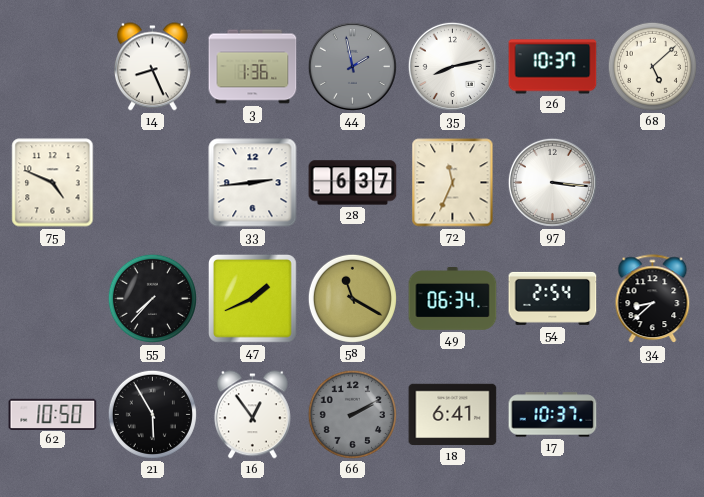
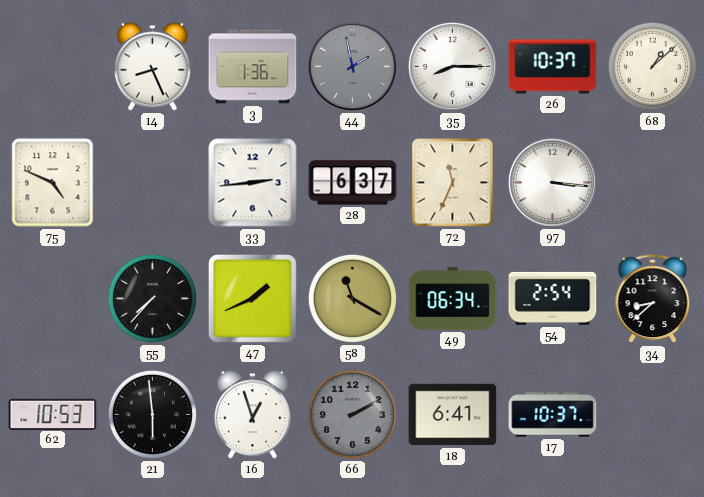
35: 8:13 -> 8:15
68: 5:08 -> 1:08
62: 10:50 -> 10:53
21: 5:55 -> 5:59
16: 12:54 -> 12:57
